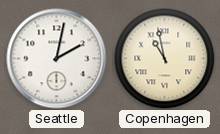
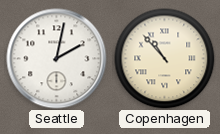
Copenhagen: 10:58 -> 10:53
